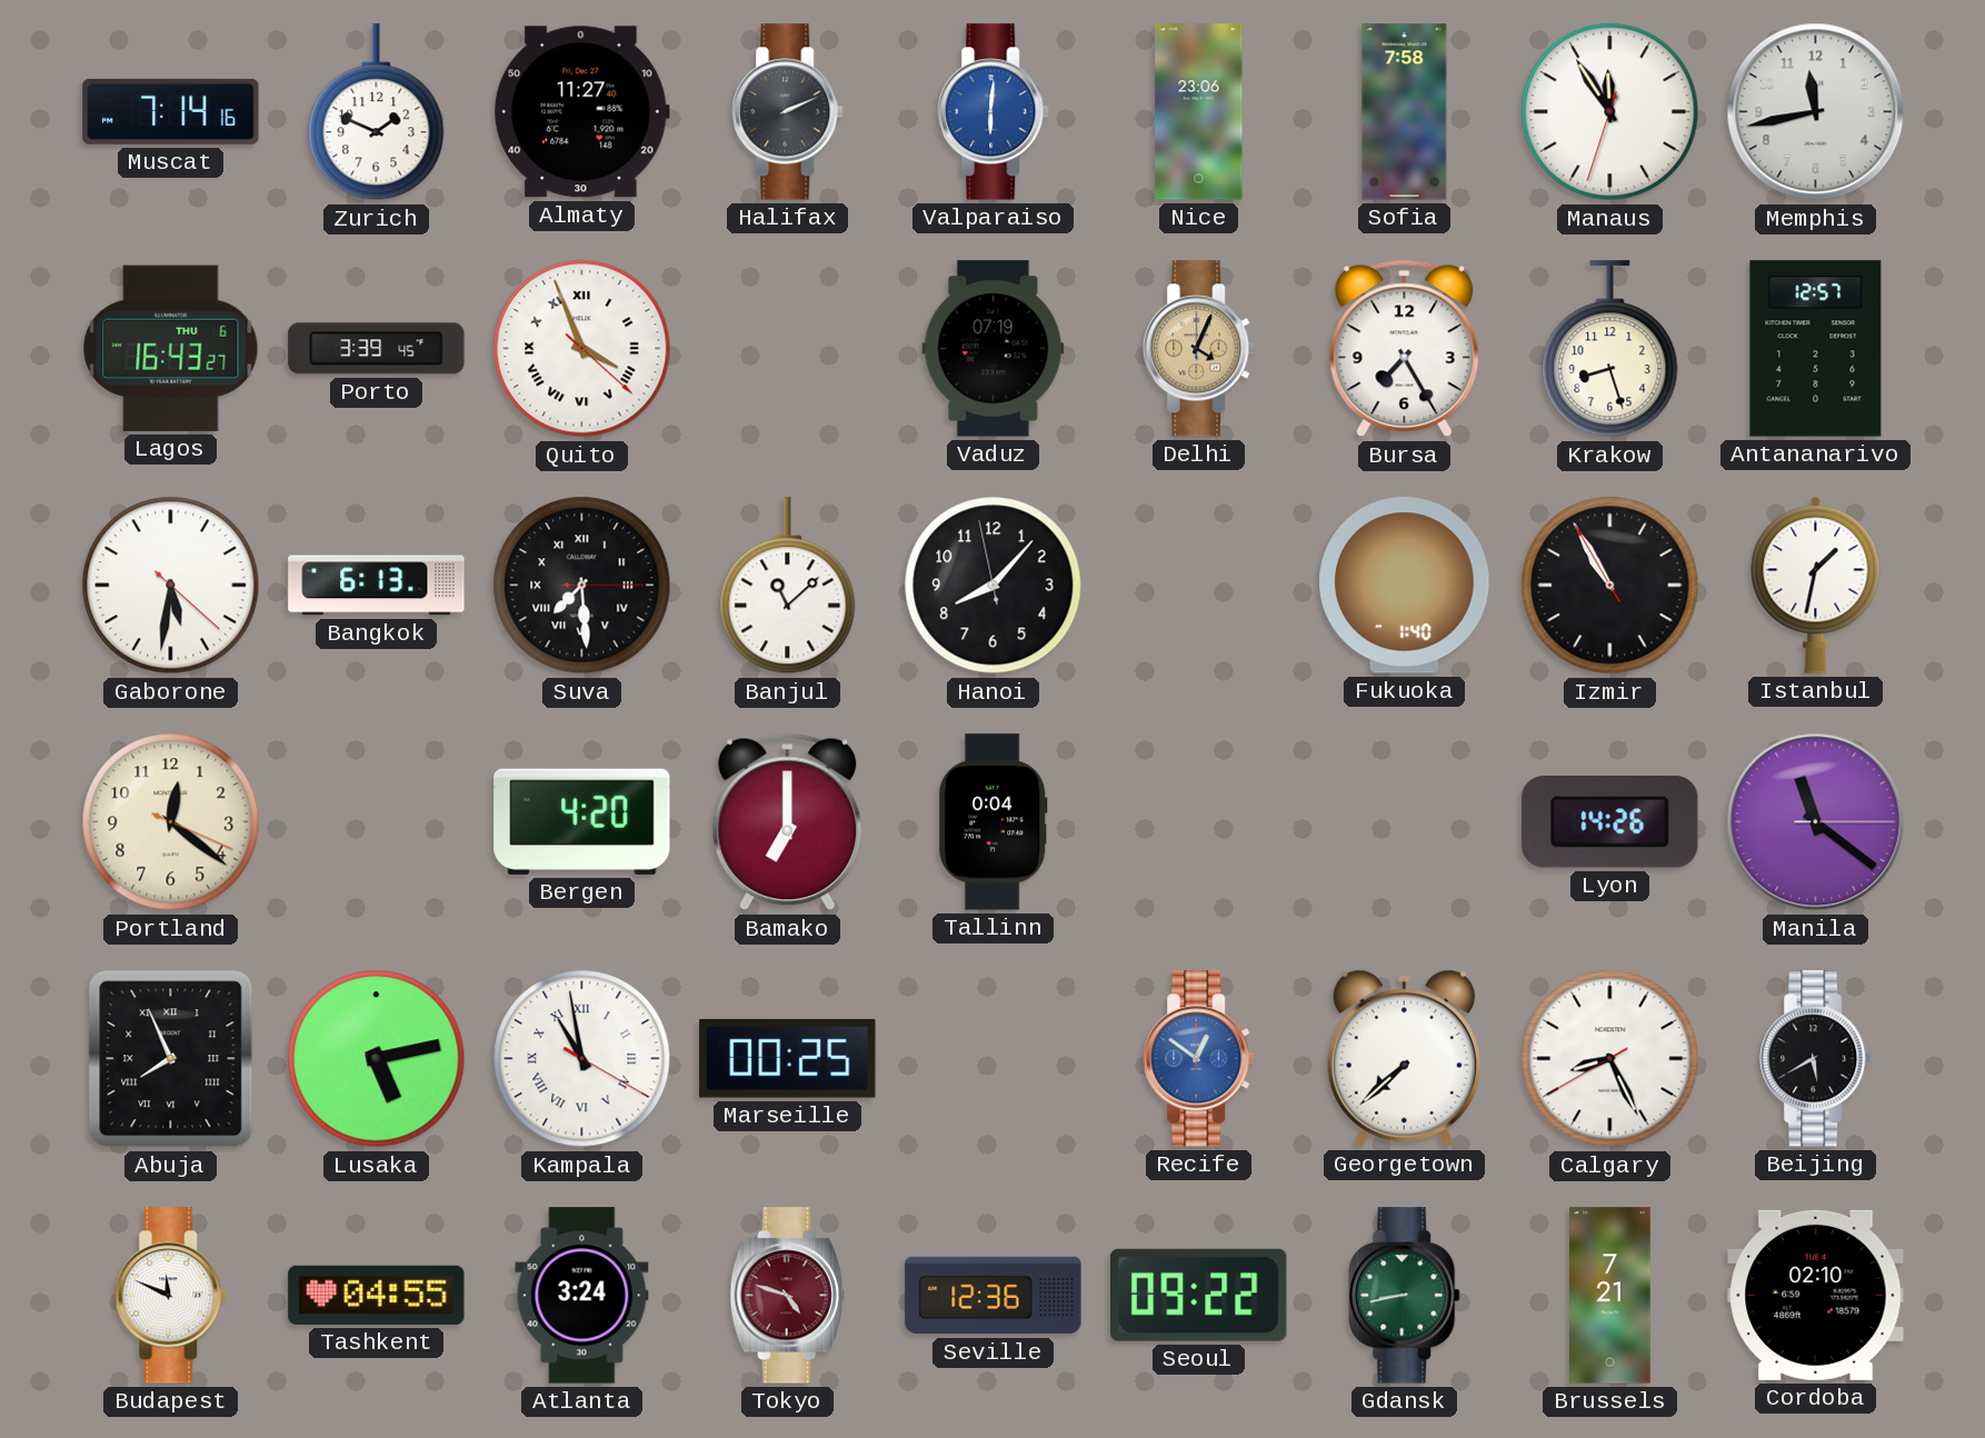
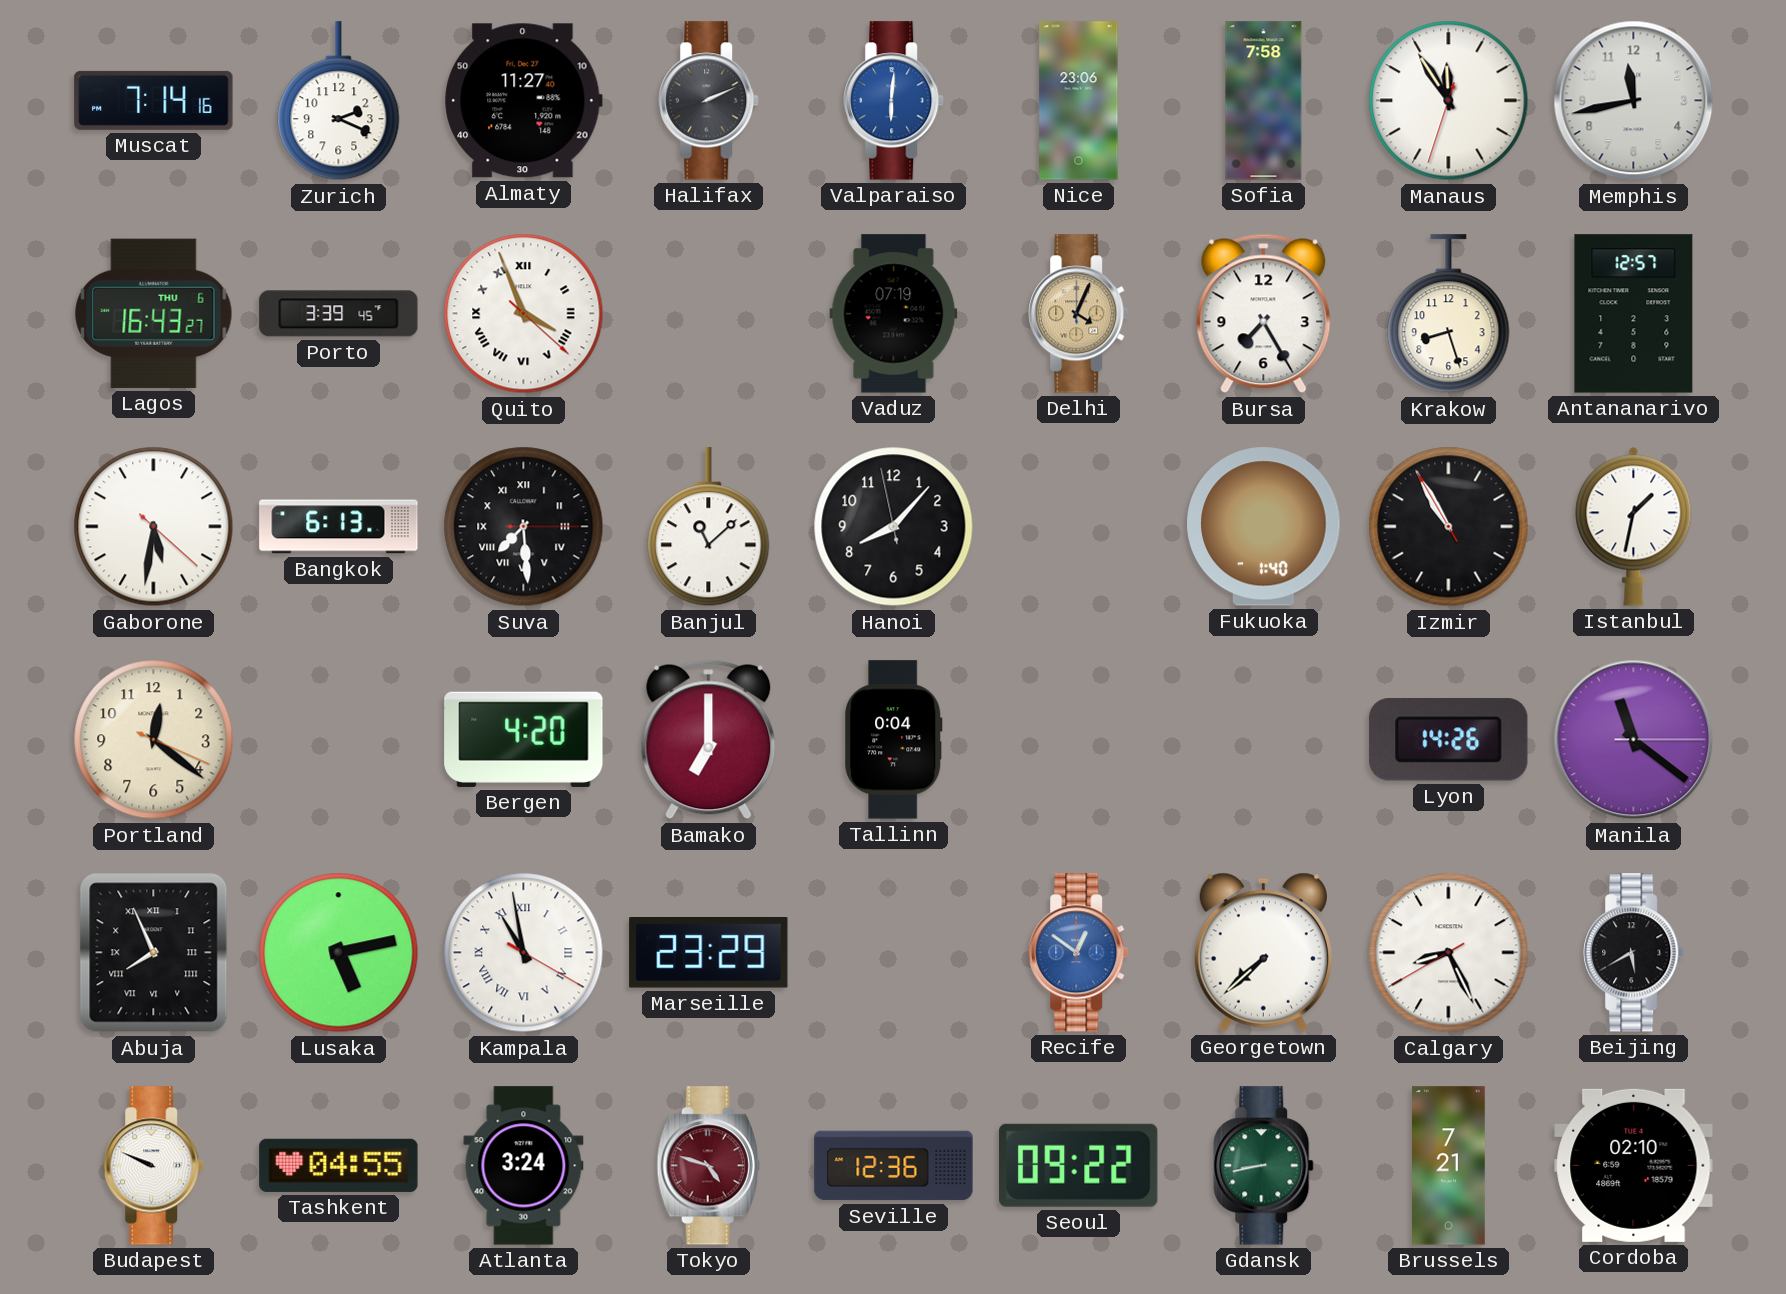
Zurich: 1:49 -> 2:19
Marseille: 00:25 -> 23:29
Budapest: 11:49 -> 9:49
